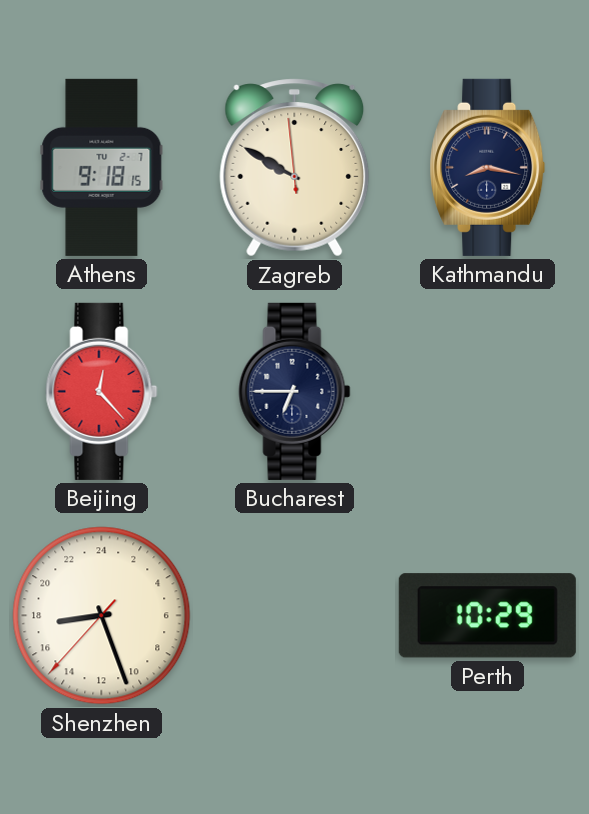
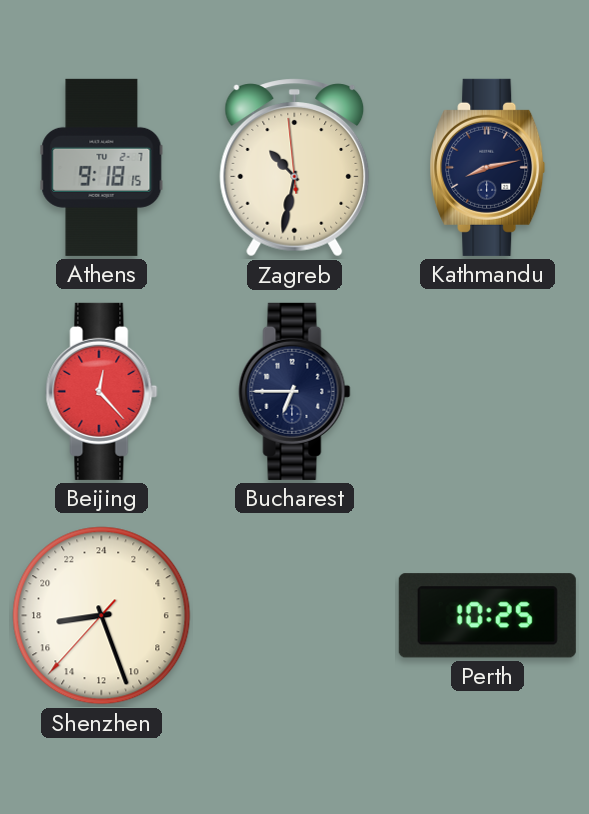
Zagreb: 9:49 -> 10:31
Kathmandu: 8:17 -> 8:13
Perth: 10:29 -> 10:25
